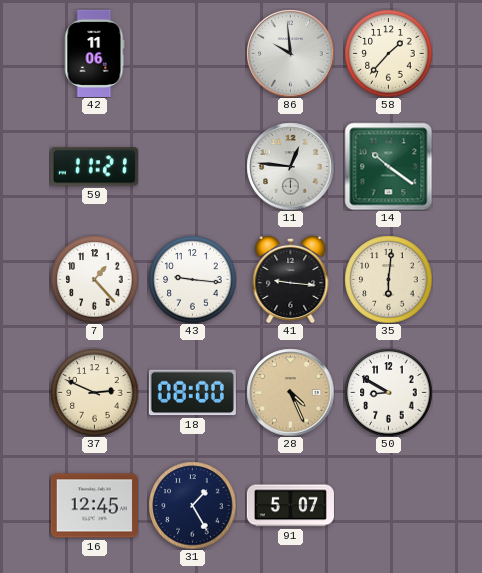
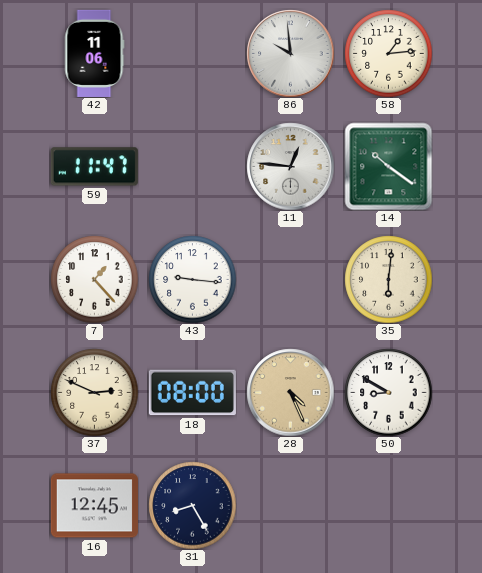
58: 1:37 -> 1:14
59: 11:21 -> 11:47
41: 9:16 -> none
31: 1:25 -> 8:25
91: 5:07 -> none
